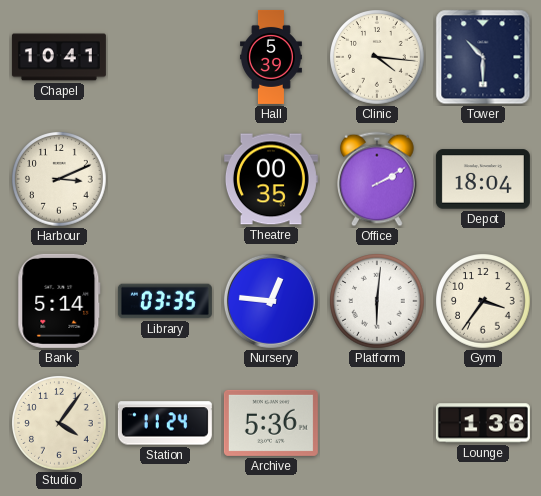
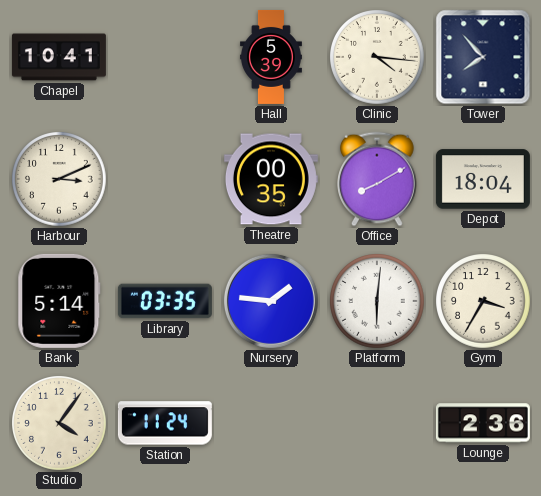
Tower: 10:30 -> 7:53
Office: 2:10 -> 8:10
Nursery: 12:46 -> 1:46
Gym: 3:36 -> 3:35
Archive: 5:36 -> none
Lounge: 1:36 -> 2:36
